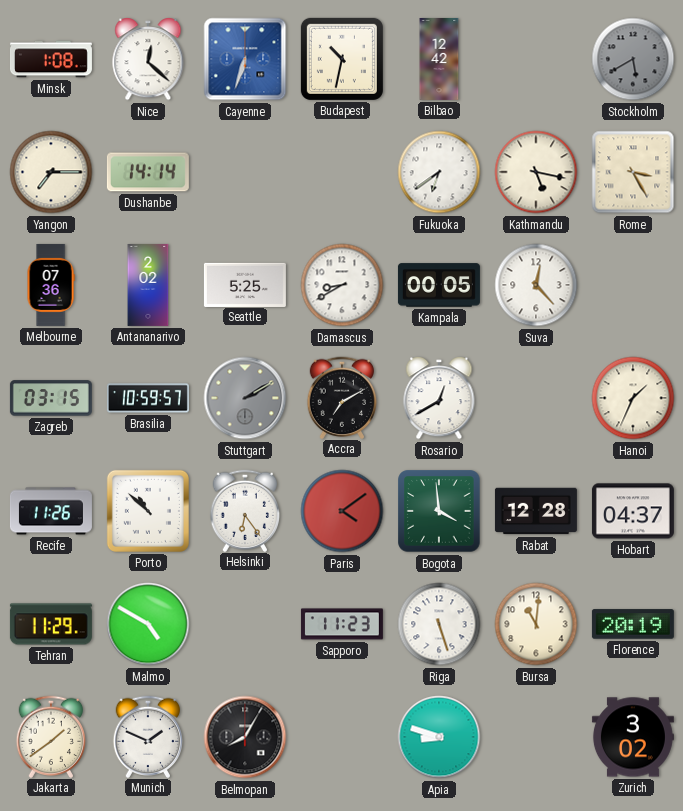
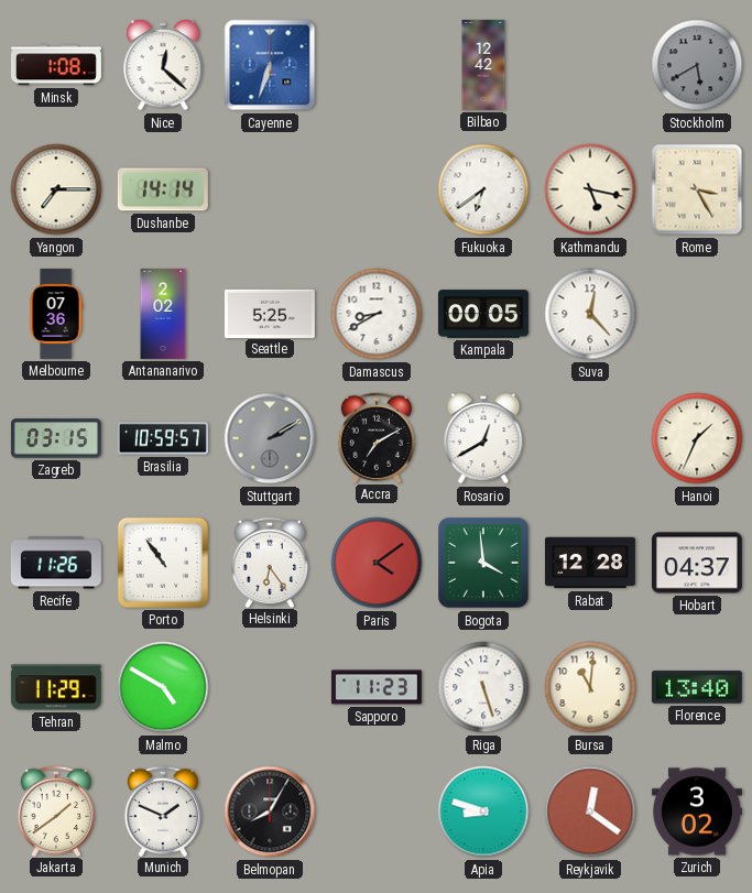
Budapest: 10:32 -> none
Porto: 10:52 -> 10:54
Florence: 20:19 -> 13:40
Reykjavik: none -> 12:21
